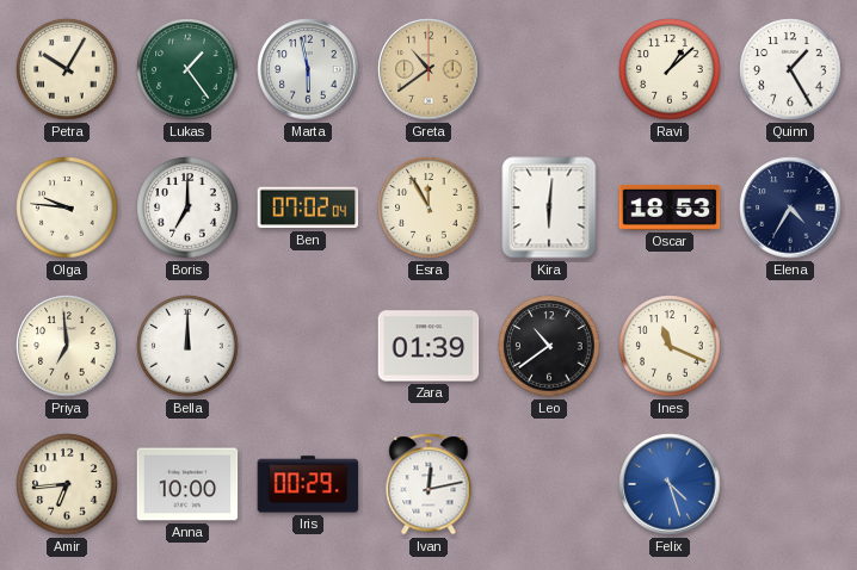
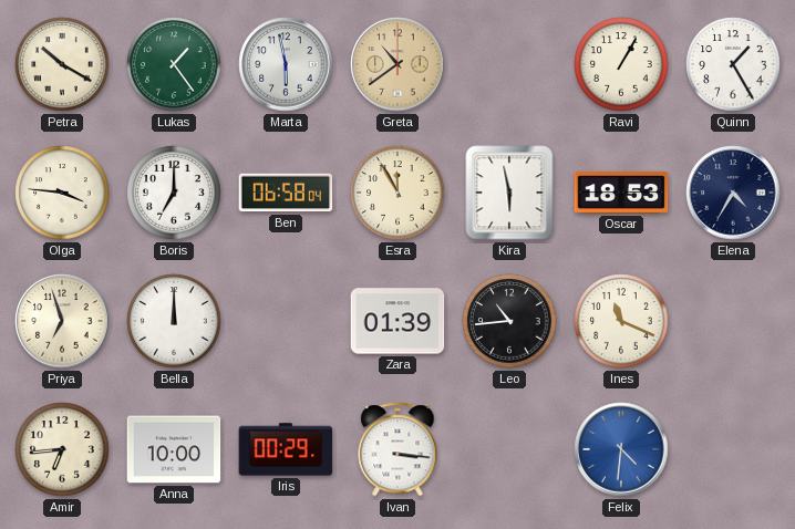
Petra: 10:05 -> 10:20
Ravi: 1:08 -> 1:05
Olga: 9:46 -> 3:46
Ben: 07:02 -> 06:58
Kira: 6:01 -> 5:58
Priya: 6:59 -> 6:57
Leo: 10:39 -> 10:44
Ivan: 12:13 -> 3:16
Felix: 4:27 -> 4:31
